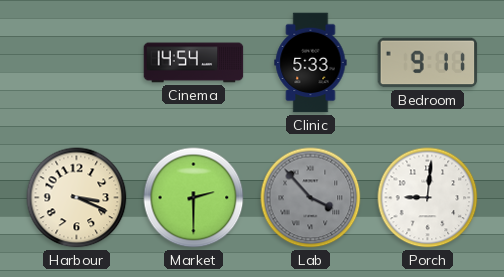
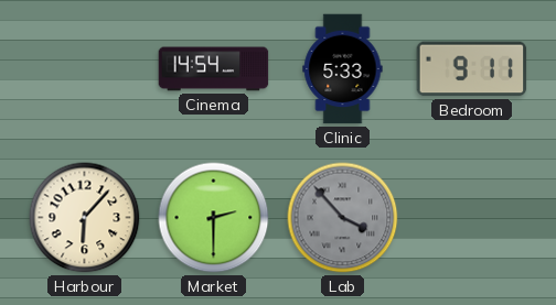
Harbour: 3:19 -> 6:07
Porch: 9:01 -> none
